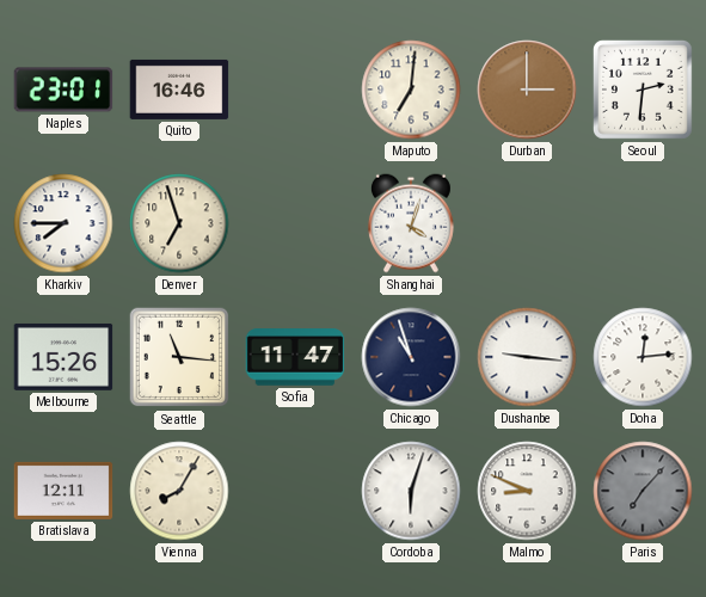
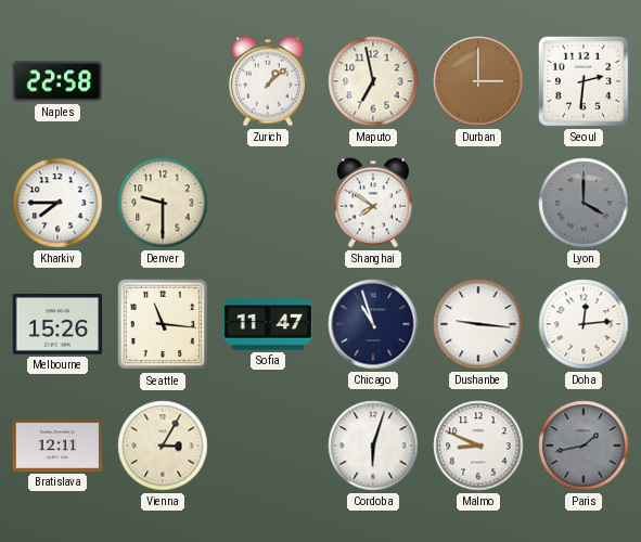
Naples: 23:01 -> 22:58
Quito: 16:46 -> none
Zurich: none -> 1:08
Maputo: 7:01 -> 6:58
Denver: 6:57 -> 9:30
Shanghai: 4:03 -> 7:51
Lyon: none -> 4:00
Vienna: 8:05 -> 3:05
Paris: 7:07 -> 1:43
